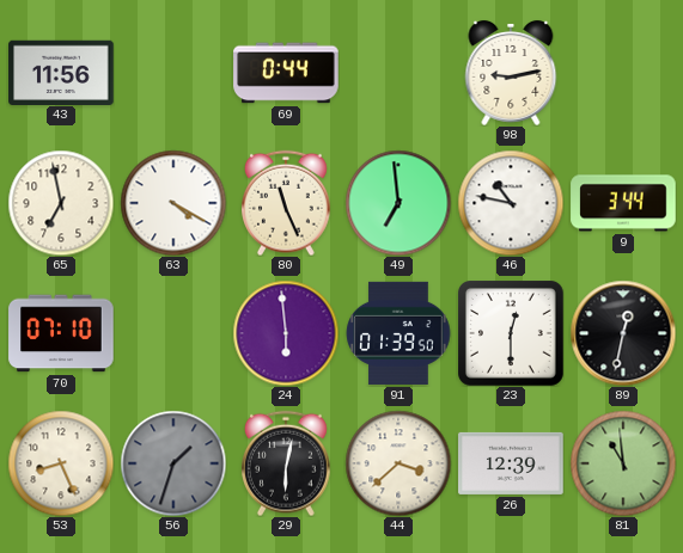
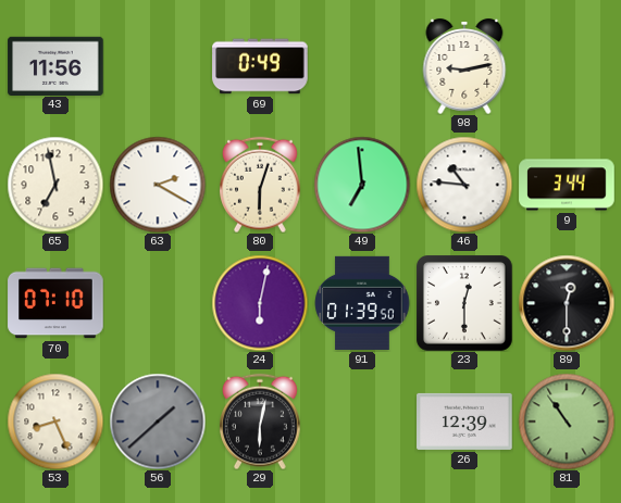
69: 0:44 -> 0:49
63: 4:20 -> 2:20
80: 11:26 -> 6:03
46: 10:47 -> 10:46
24: 5:59 -> 6:02
89: 12:32 -> 12:30
56: 1:33 -> 1:38
44: 3:38 -> none
81: 10:59 -> 10:54
